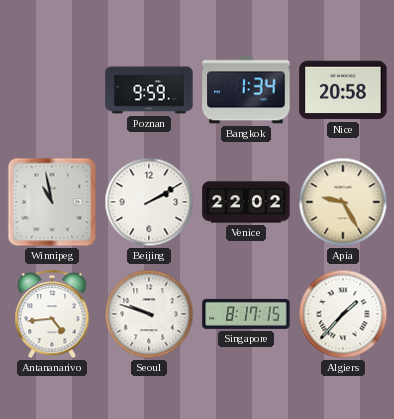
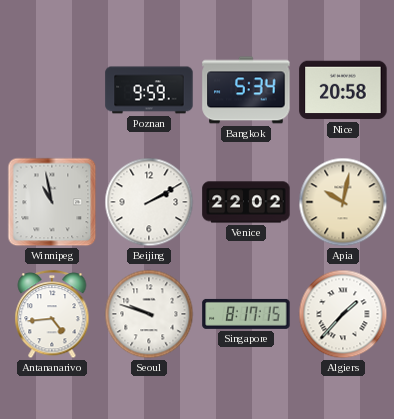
Bangkok: 1:34 -> 5:34
Apia: 9:25 -> 10:02
